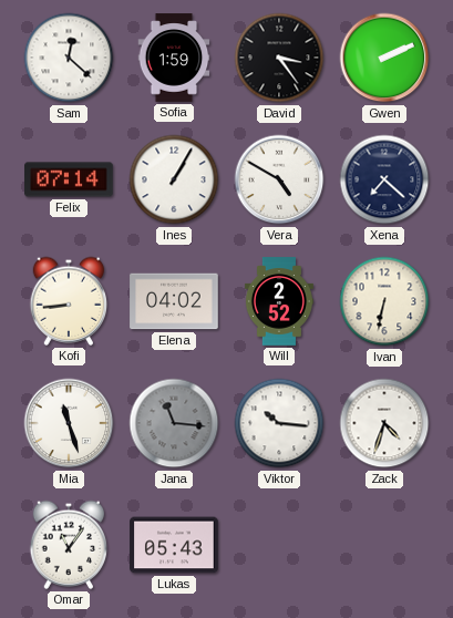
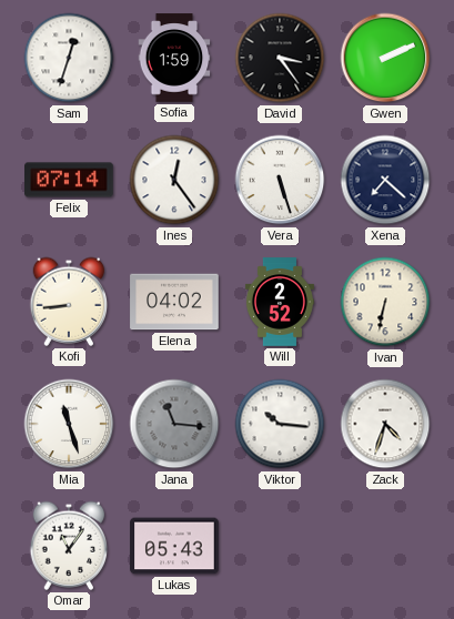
Sam: 12:22 -> 12:33
Ines: 1:05 -> 12:24
Vera: 4:50 -> 5:27
